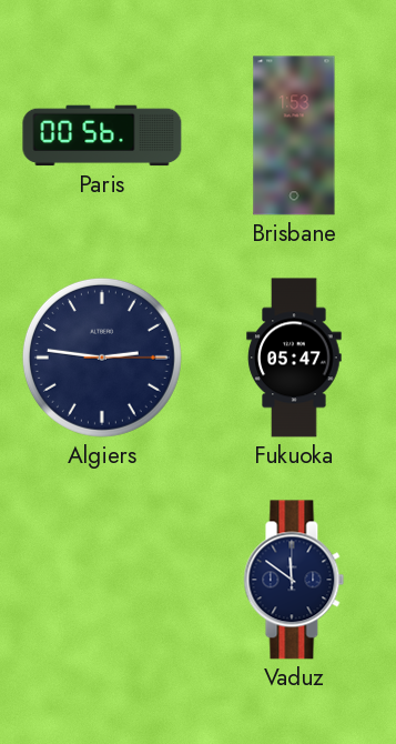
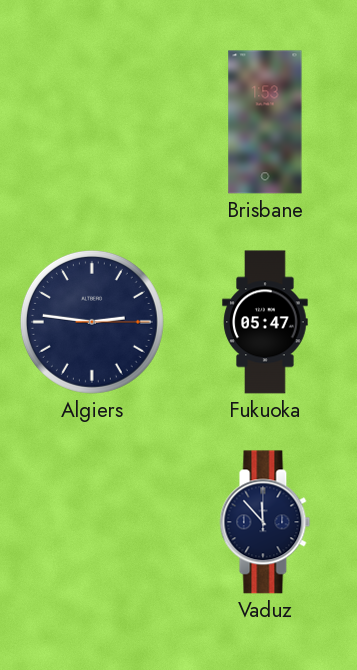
Paris: 00:56 -> none
Vaduz: 11:51 -> 11:53
